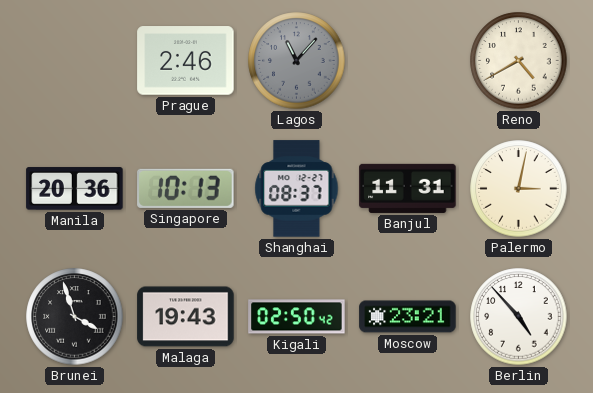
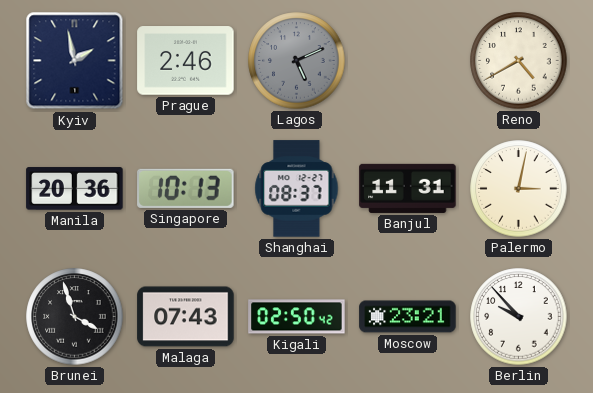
Kyiv: none -> 1:58
Lagos: 11:07 -> 5:11
Malaga: 19:43 -> 07:43
Berlin: 4:53 -> 9:53
